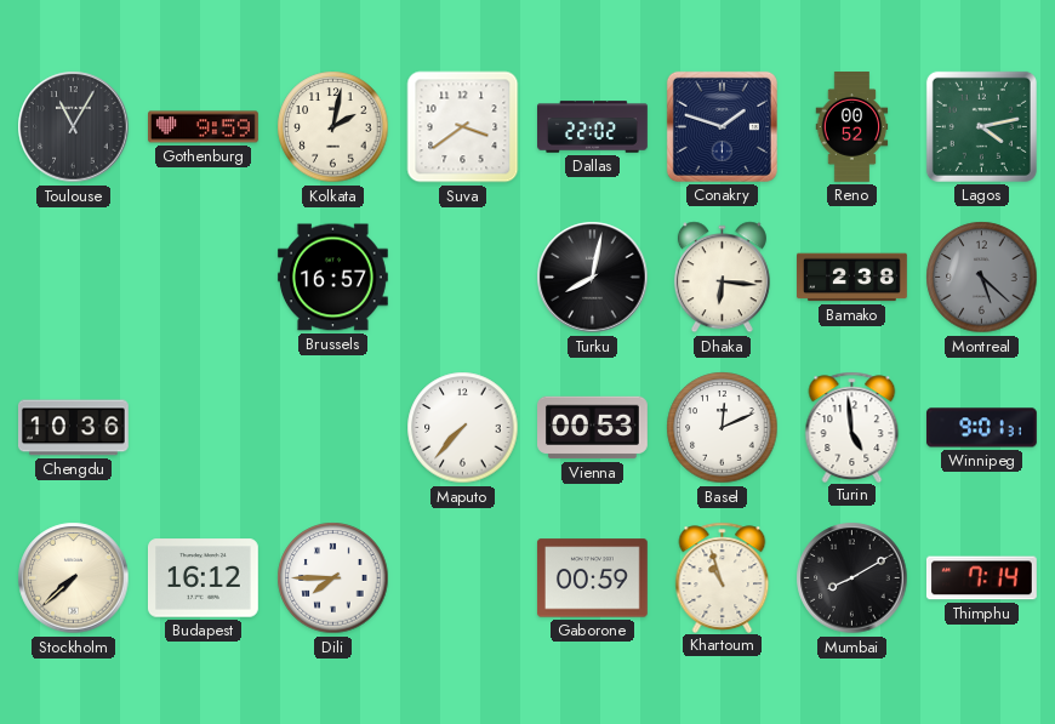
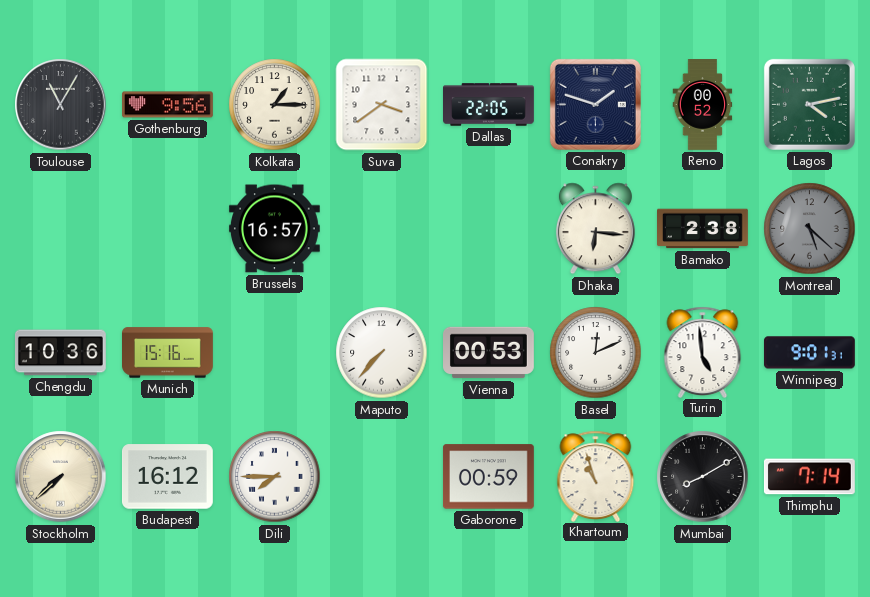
Gothenburg: 9:59 -> 9:56
Kolkata: 2:02 -> 1:15
Dallas: 22:02 -> 22:05
Turku: 8:02 -> none
Munich: none -> 15:16
